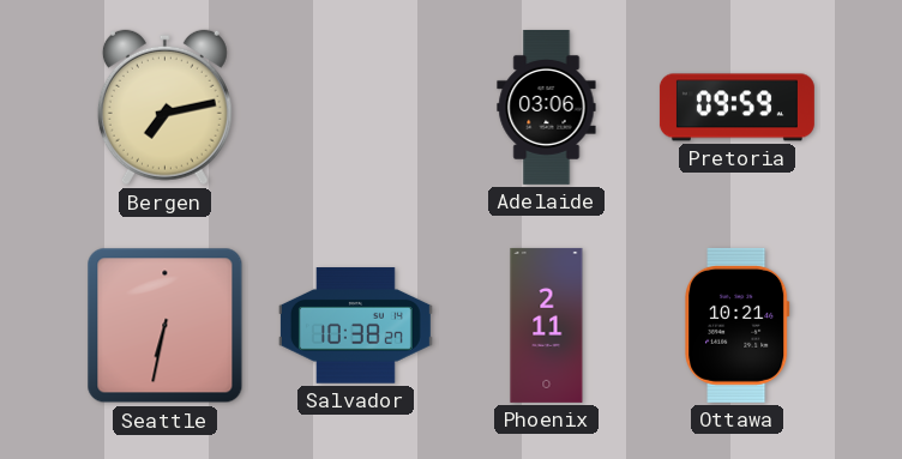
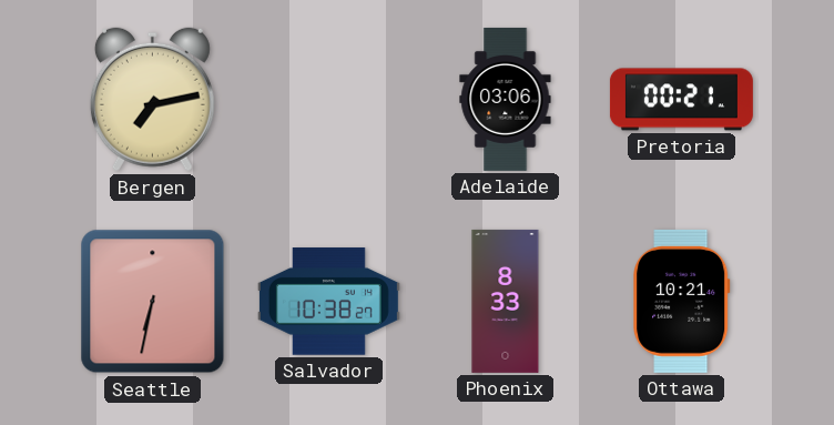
Pretoria: 09:59 -> 00:21
Phoenix: 2:11 -> 8:33
